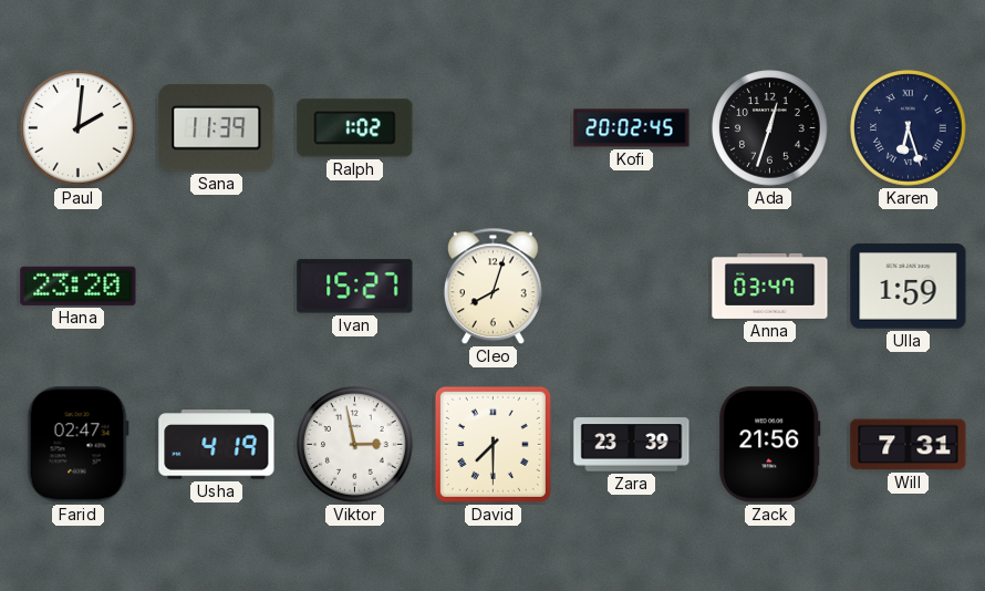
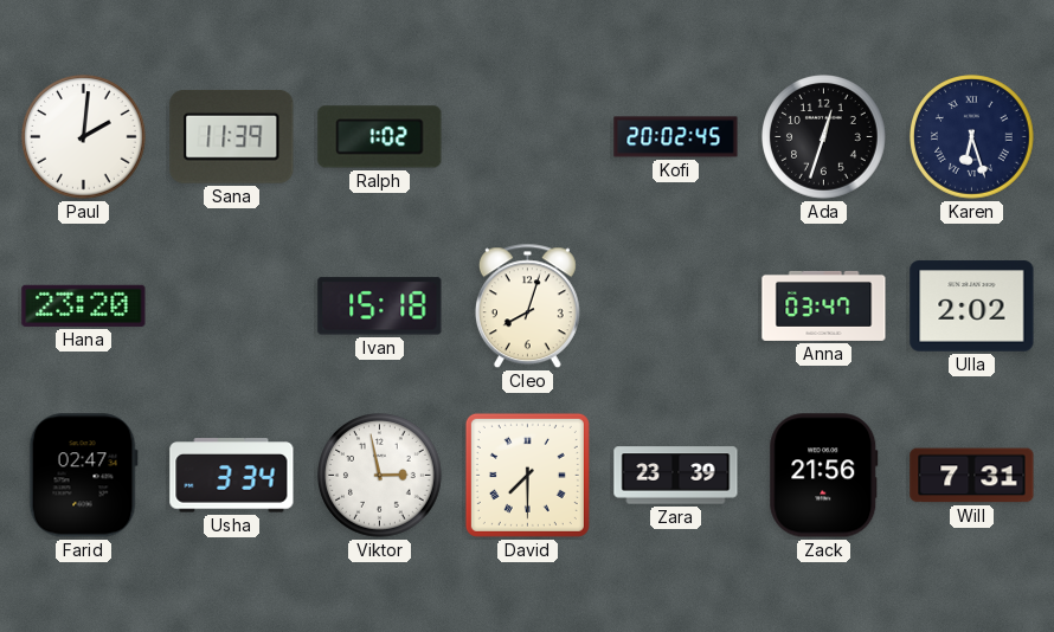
Ivan: 15:27 -> 15:18
Ulla: 1:59 -> 2:02
Usha: 4:19 -> 3:34
